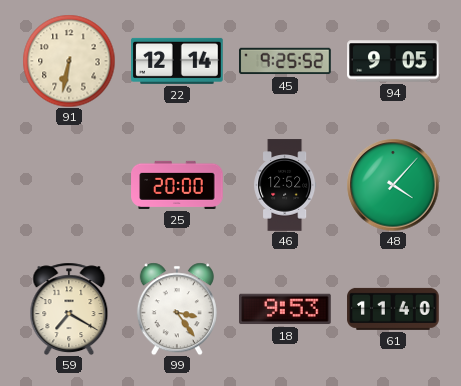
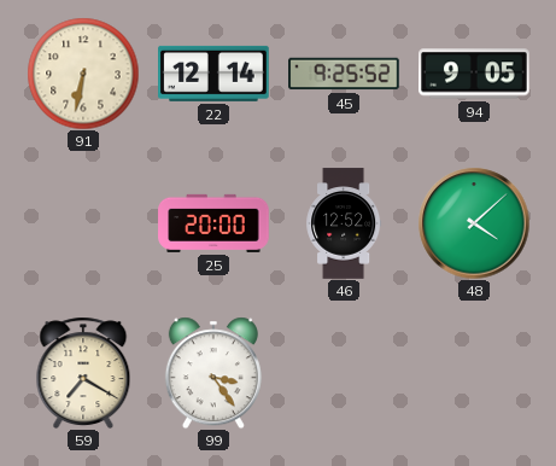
48: 4:07 -> 4:08
18: 9:53 -> none
61: 11:40 -> none
